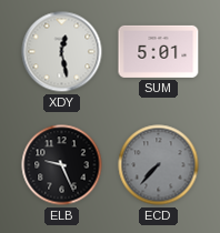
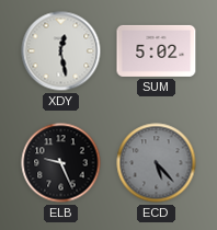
SUM: 5:01 -> 5:02
ECD: 7:37 -> 5:23
